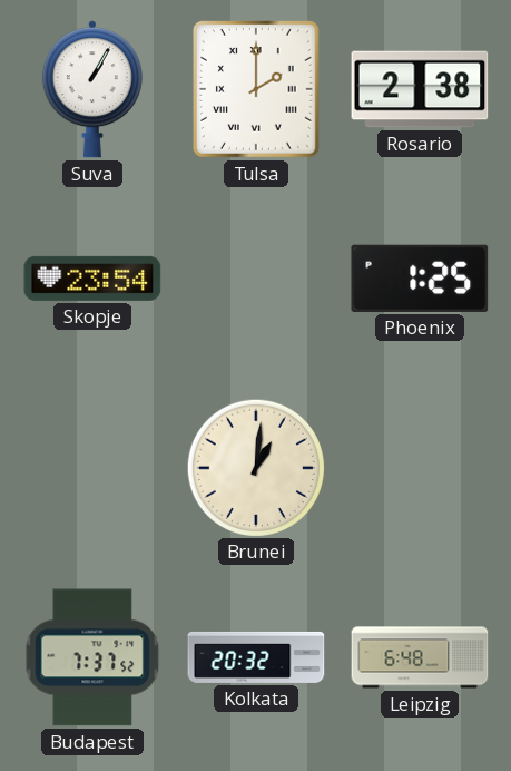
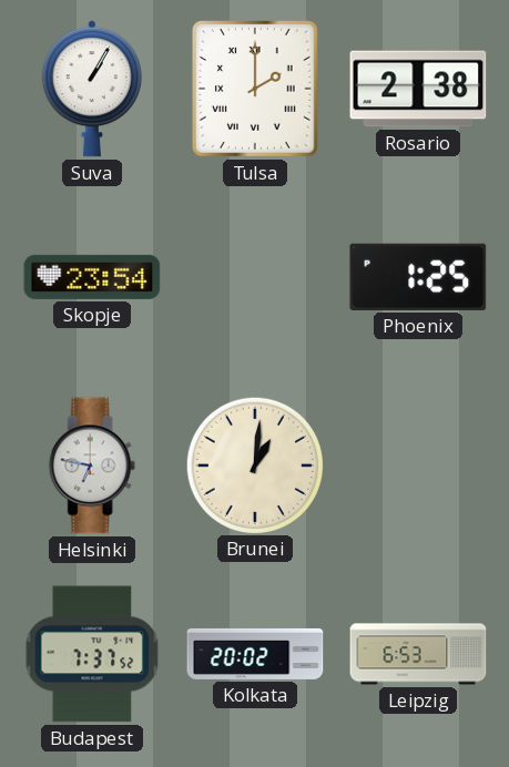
Helsinki: none -> 6:47
Kolkata: 20:32 -> 20:02
Leipzig: 6:48 -> 6:53
